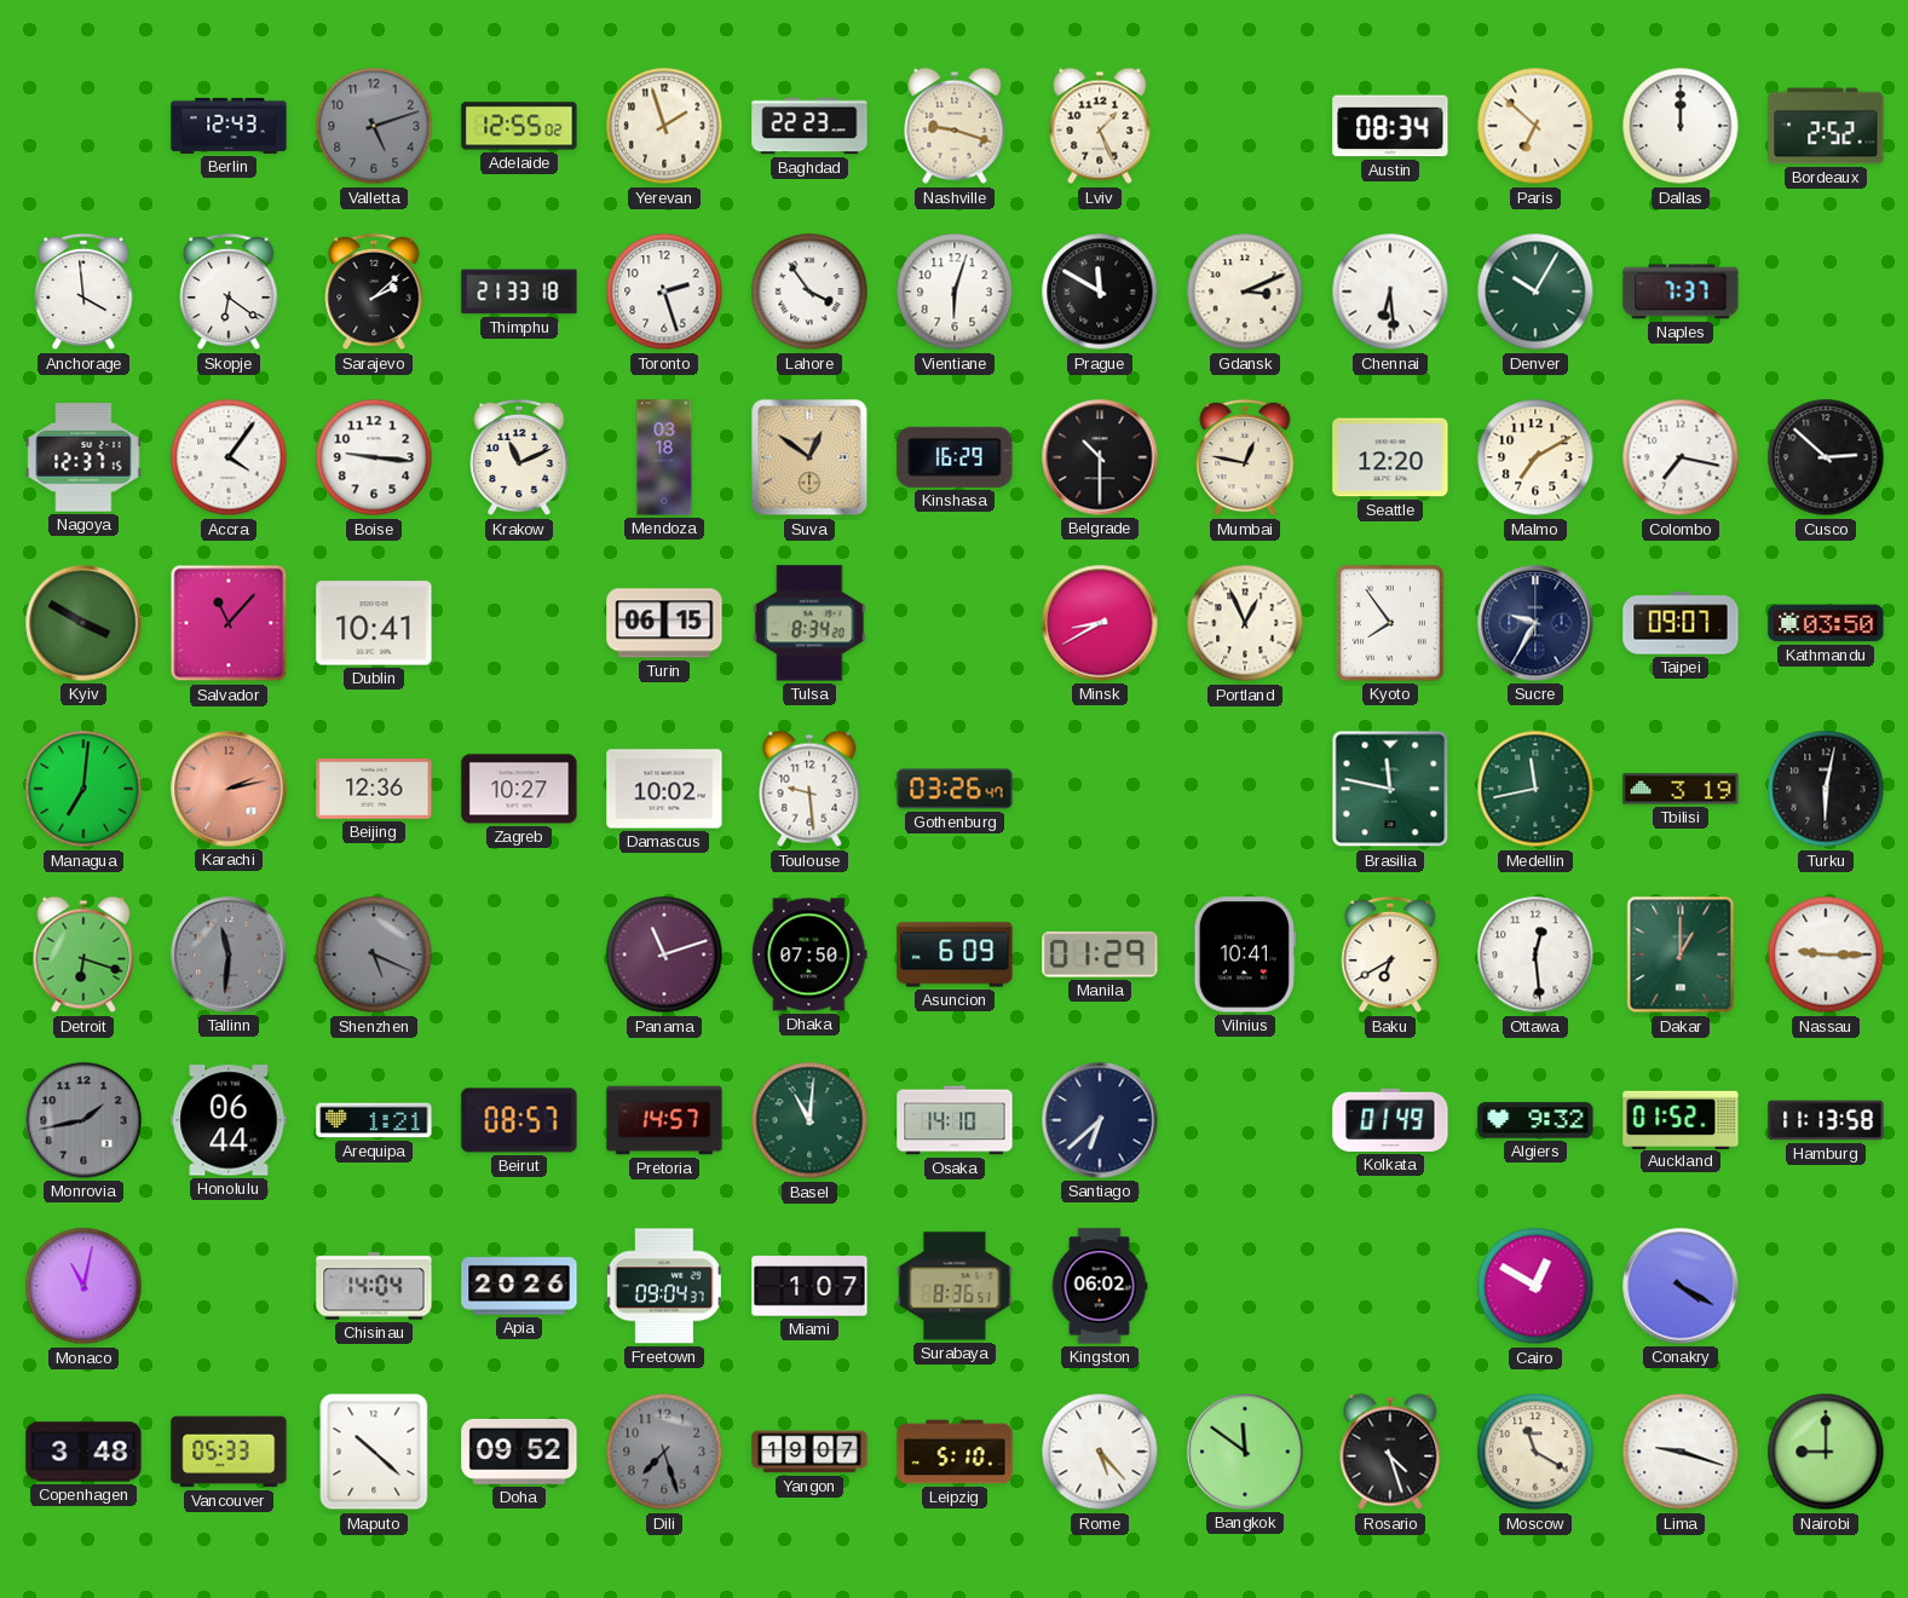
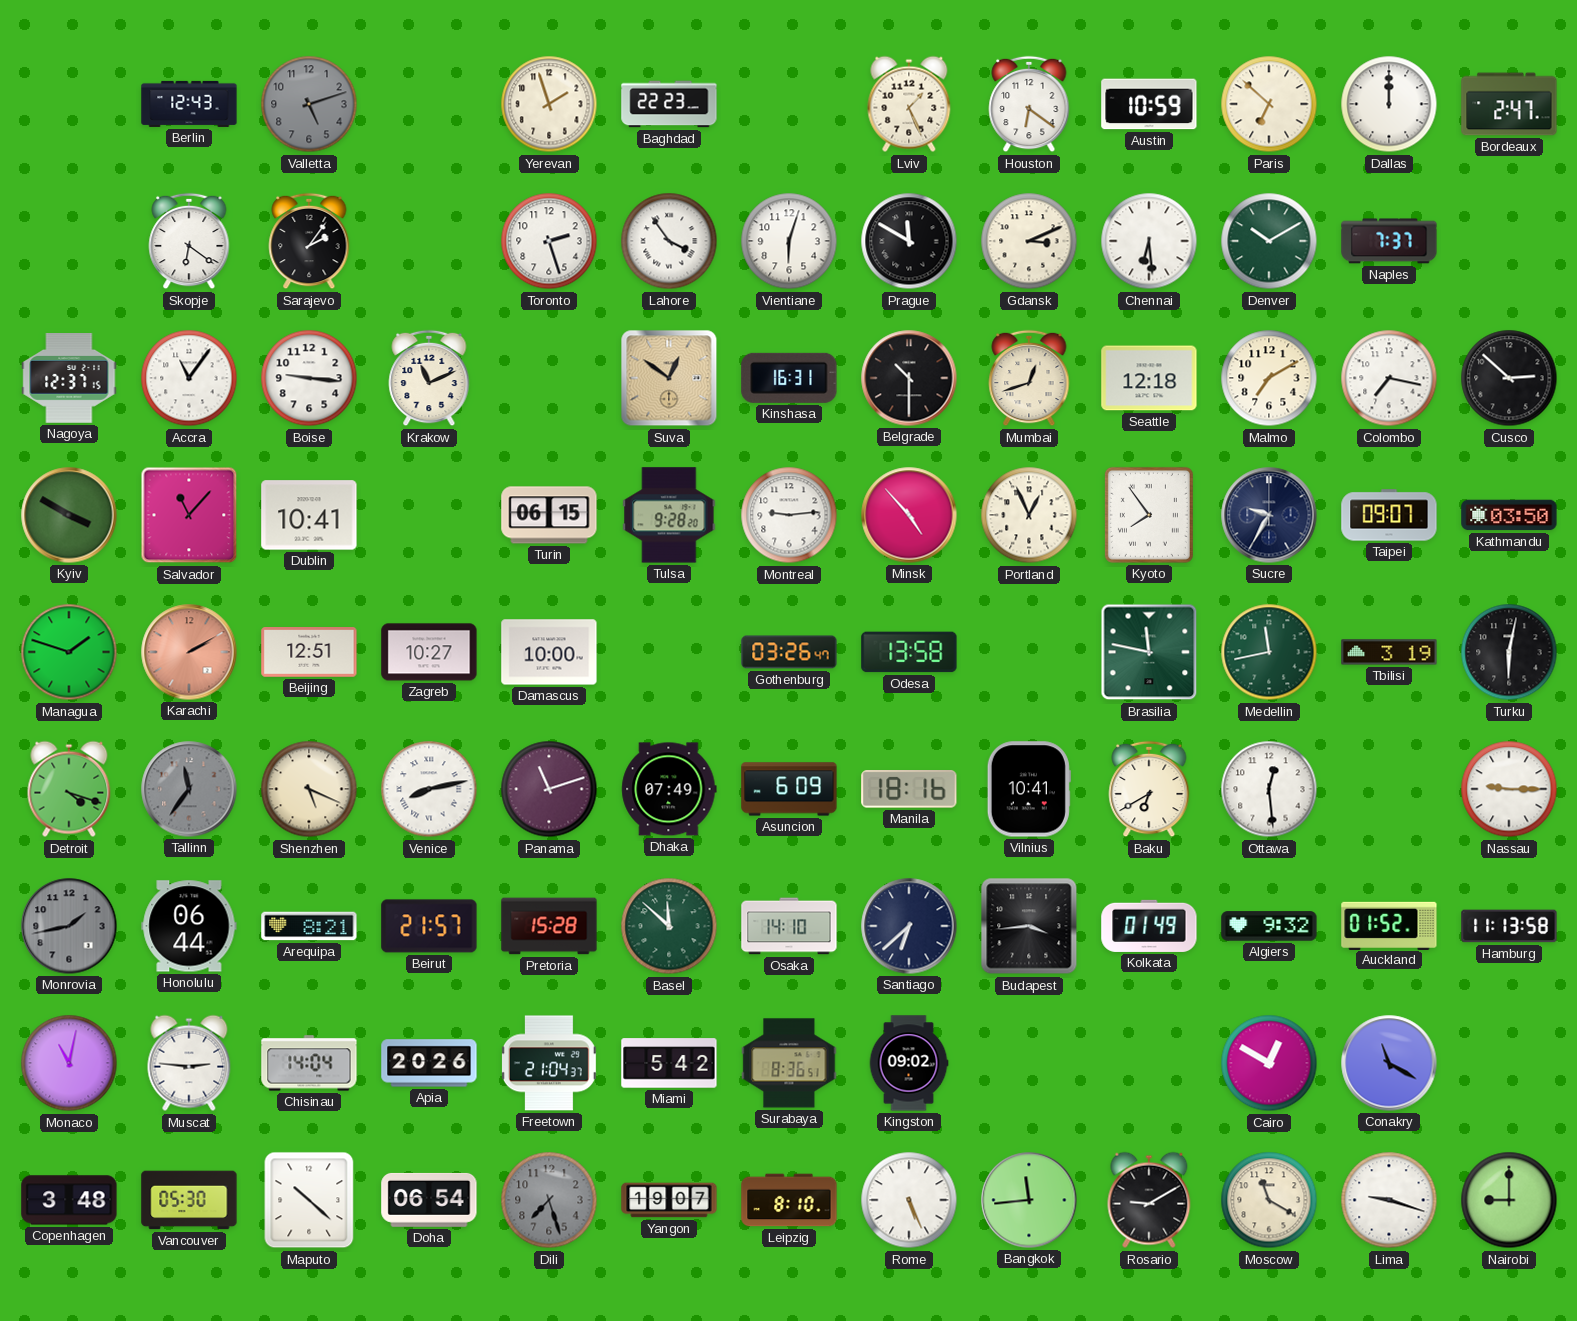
Adelaide: 12:55 -> none
Nashville: 9:18 -> none
Houston: none -> 6:21
Austin: 08:34 -> 10:59
Bordeaux: 2:52 -> 2:47
Anchorage: 3:59 -> none
Sarajevo: 2:08 -> 2:06
Thimphu: 21:33 -> none
Denver: 10:05 -> 10:10
Accra: 4:06 -> 11:06
Mendoza: 03:18 -> none
Kinshasa: 16:29 -> 16:31
Mumbai: 12:47 -> 12:42
Seattle: 12:20 -> 12:18
Tulsa: 8:34 -> 9:28
Montreal: none -> 9:14
Minsk: 8:40 -> 4:53
Managua: 7:01 -> 1:48
Karachi: 2:13 -> 2:10
Beijing: 12:36 -> 12:51
Damascus: 10:02 -> 10:00
Toulouse: 9:29 -> none
Odesa: none -> 13:58
Detroit: 6:18 -> 4:18
Tallinn: 11:31 -> 11:36
Shenzhen dial: grey -> cream
Venice: none -> 8:13
Dhaka: 07:50 -> 07:49
Manila: 01:29 -> 18:16
Dakar: 1:00 -> none
Arequipa: 1:21 -> 8:21
Beirut: 08:57 -> 21:57
Pretoria: 14:57 -> 15:28
Basel: 11:01 -> 11:52
Budapest: none -> 3:44
Muscat: none -> 2:46
Freetown: 09:04 -> 21:04
Miami: 1:07 -> 5:42
Kingston: 06:02 -> 09:02
Conakry: 4:20 -> 11:20
Vancouver: 05:33 -> 05:30
Doha: 09:52 -> 06:54
Leipzig: 5:10 -> 8:10
Rome: 5:23 -> 5:26
Bangkok: 11:51 -> 11:44
Rosario: 4:27 -> 9:10
